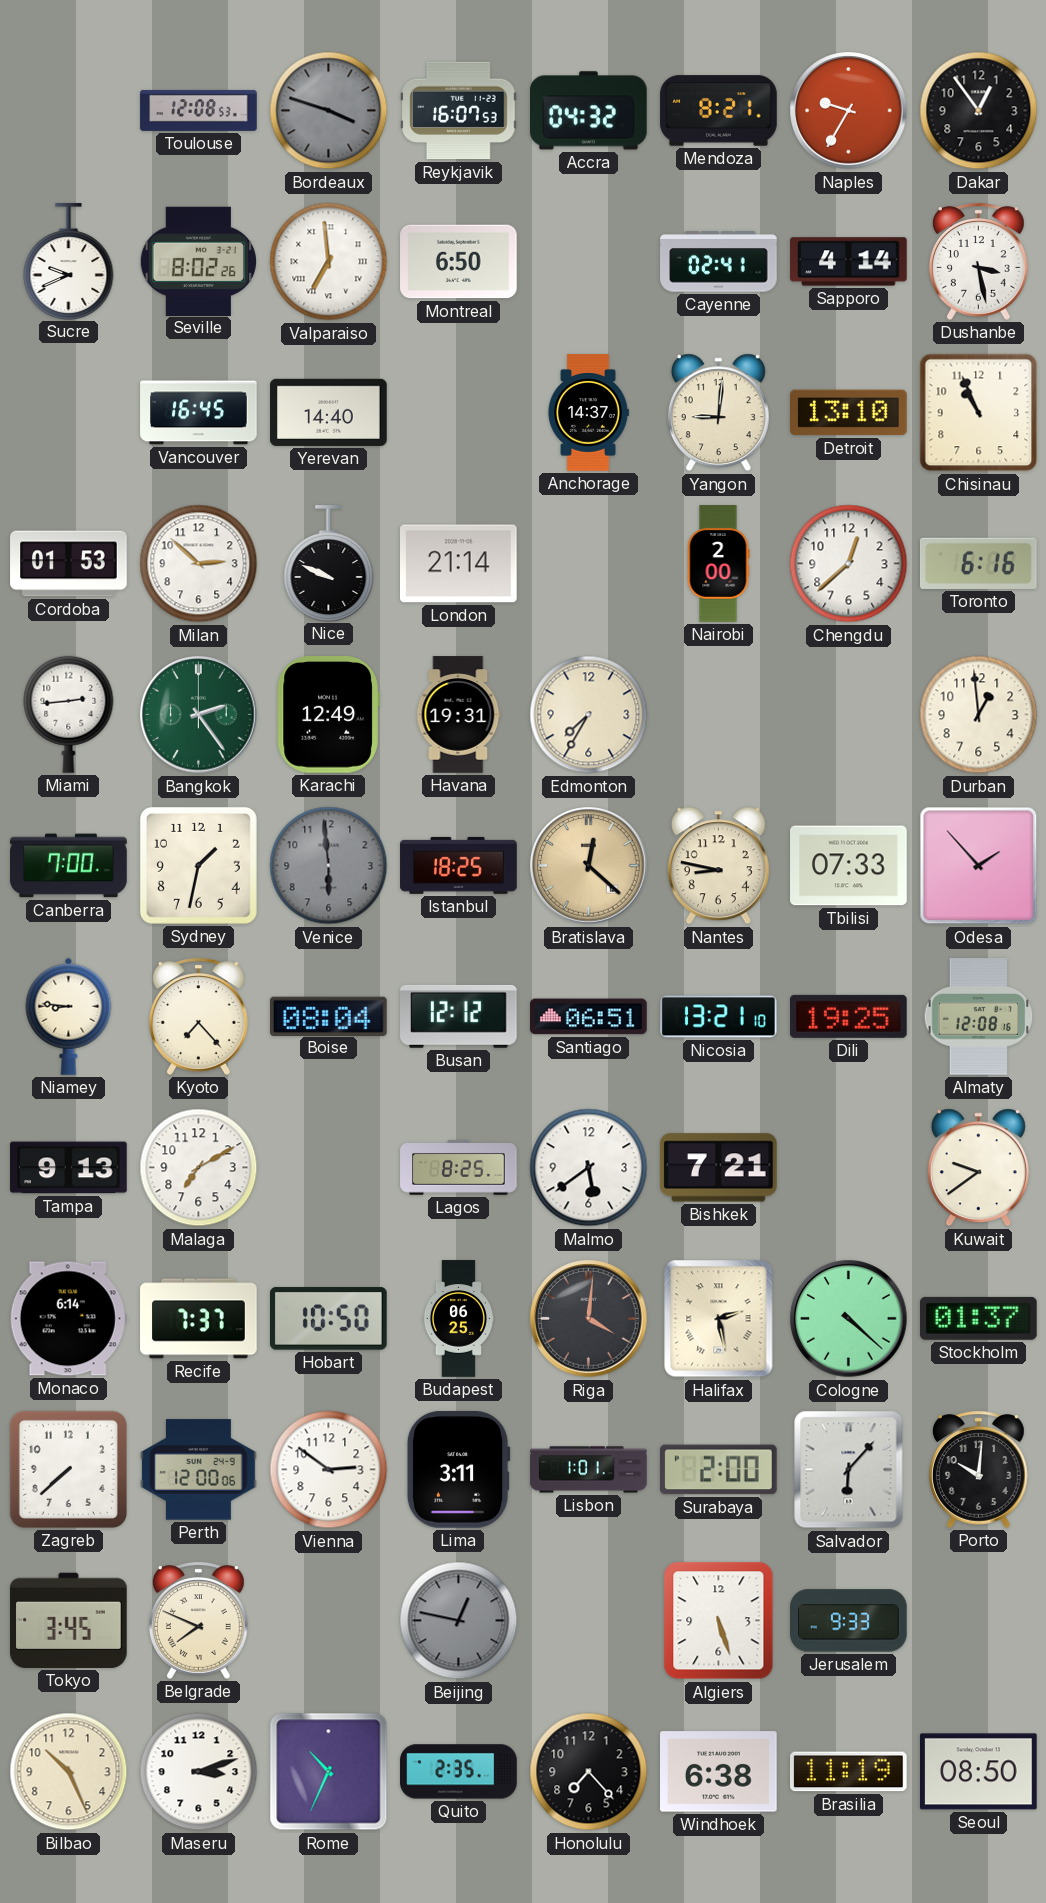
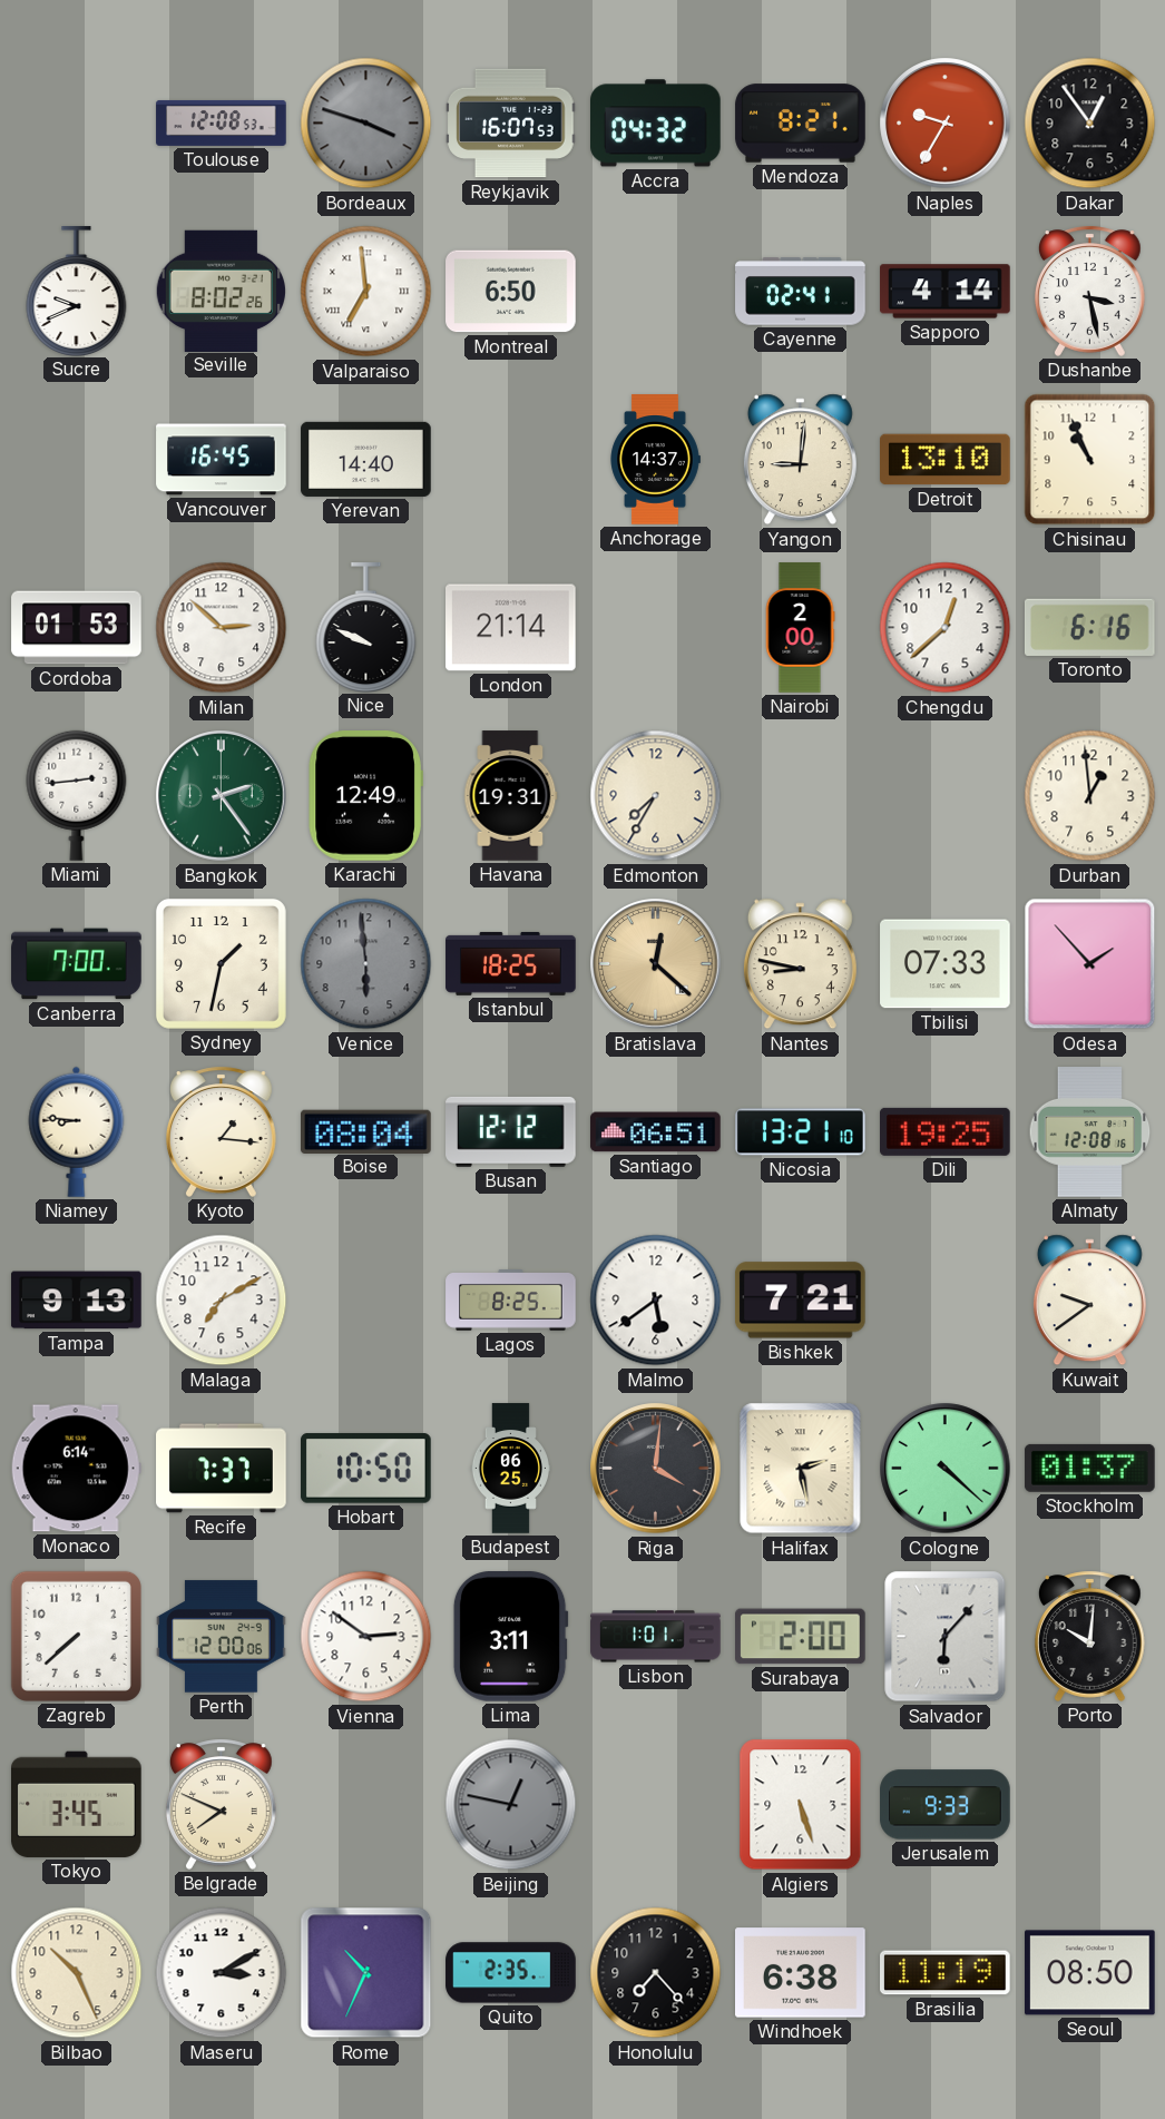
Kyoto: 7:23 -> 1:16
Maseru: 3:12 -> 3:10
